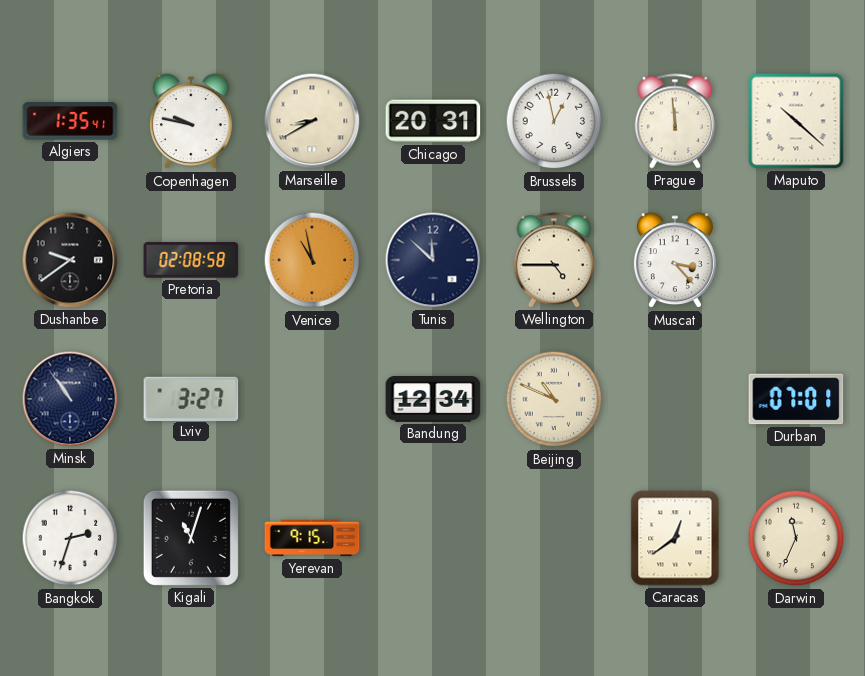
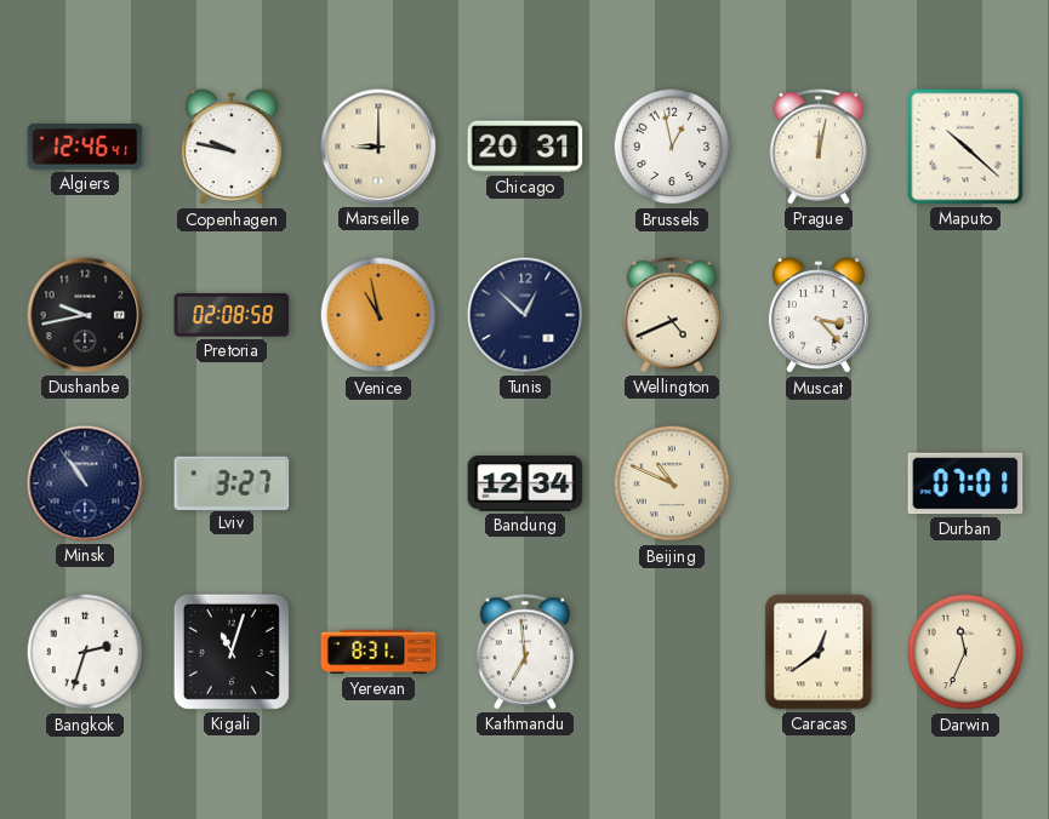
Algiers: 1:35 -> 12:46
Marseille: 8:40 -> 9:00
Prague: 11:59 -> 12:02
Dushanbe: 9:39 -> 9:43
Tunis: 11:52 -> 12:52
Wellington: 4:45 -> 4:41
Yerevan: 9:15 -> 8:31
Kathmandu: none -> 6:59
